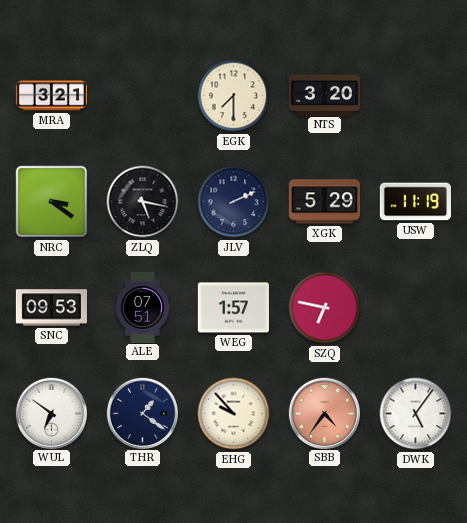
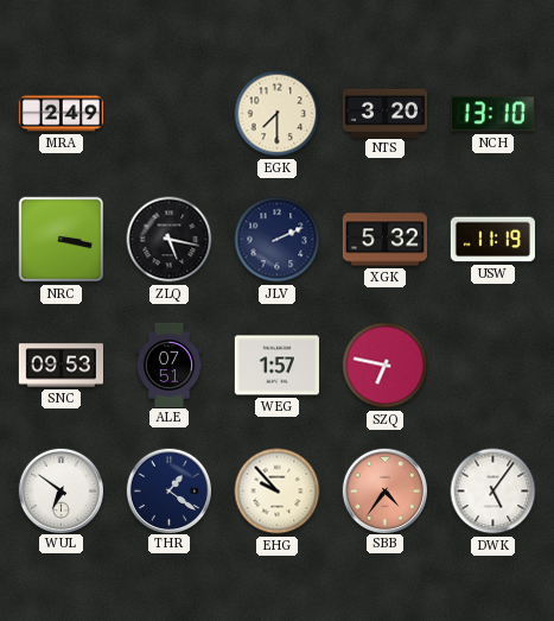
MRA: 3:21 -> 2:49
NCH: none -> 13:10
NRC: 3:21 -> 3:17
XGK: 5:29 -> 5:32
